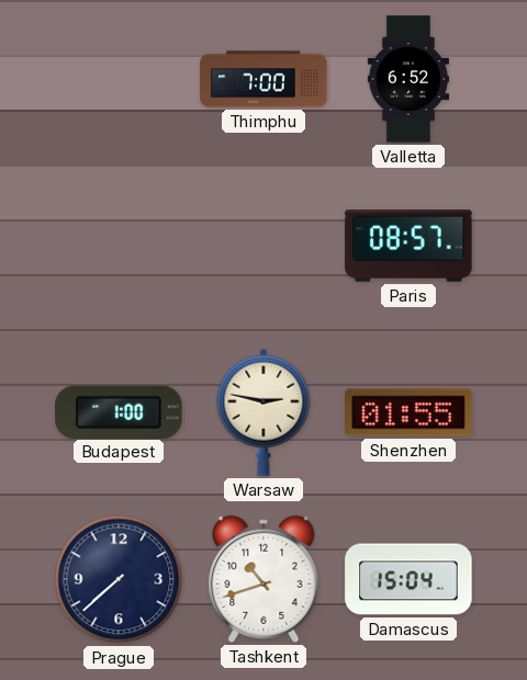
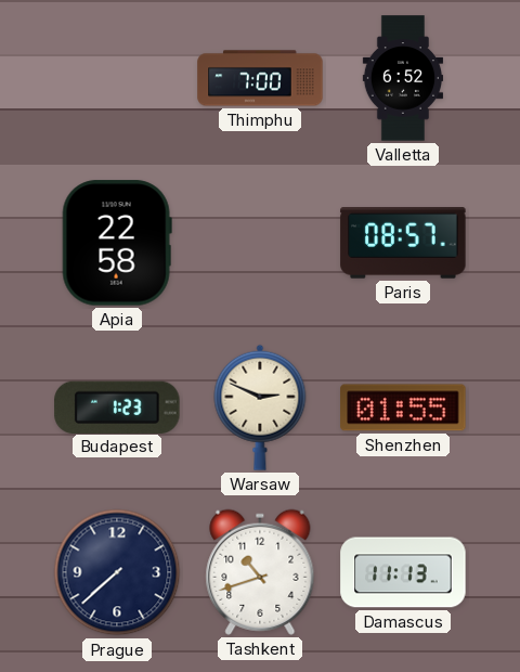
Apia: none -> 22:58
Budapest: 1:00 -> 1:23
Warsaw: 2:47 -> 2:49
Damascus: 15:04 -> 11:13
